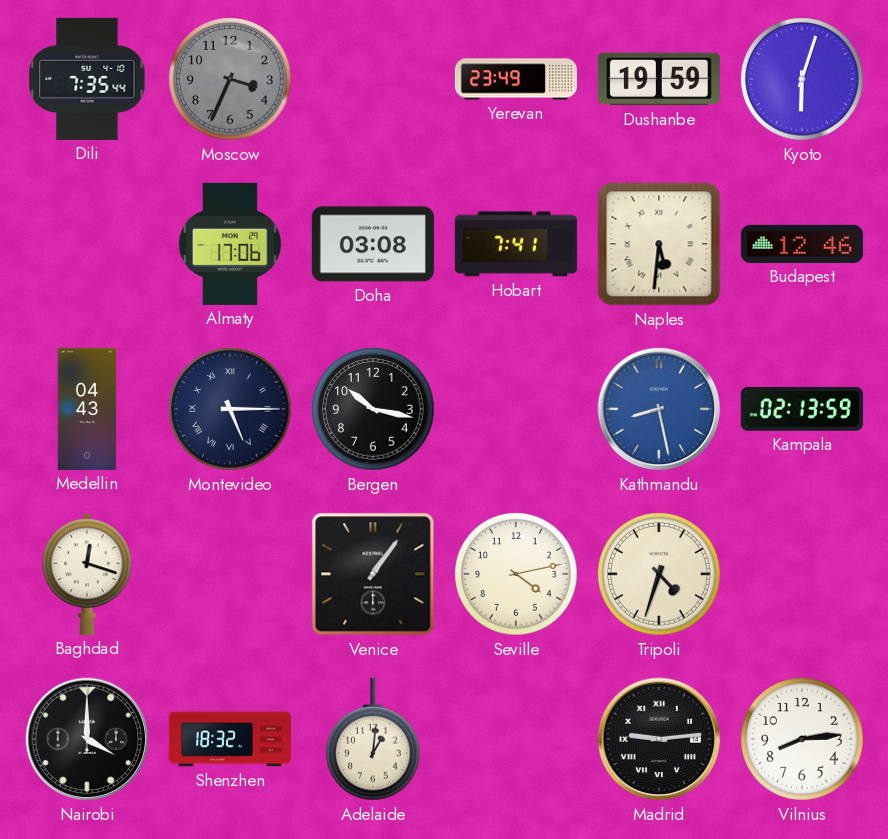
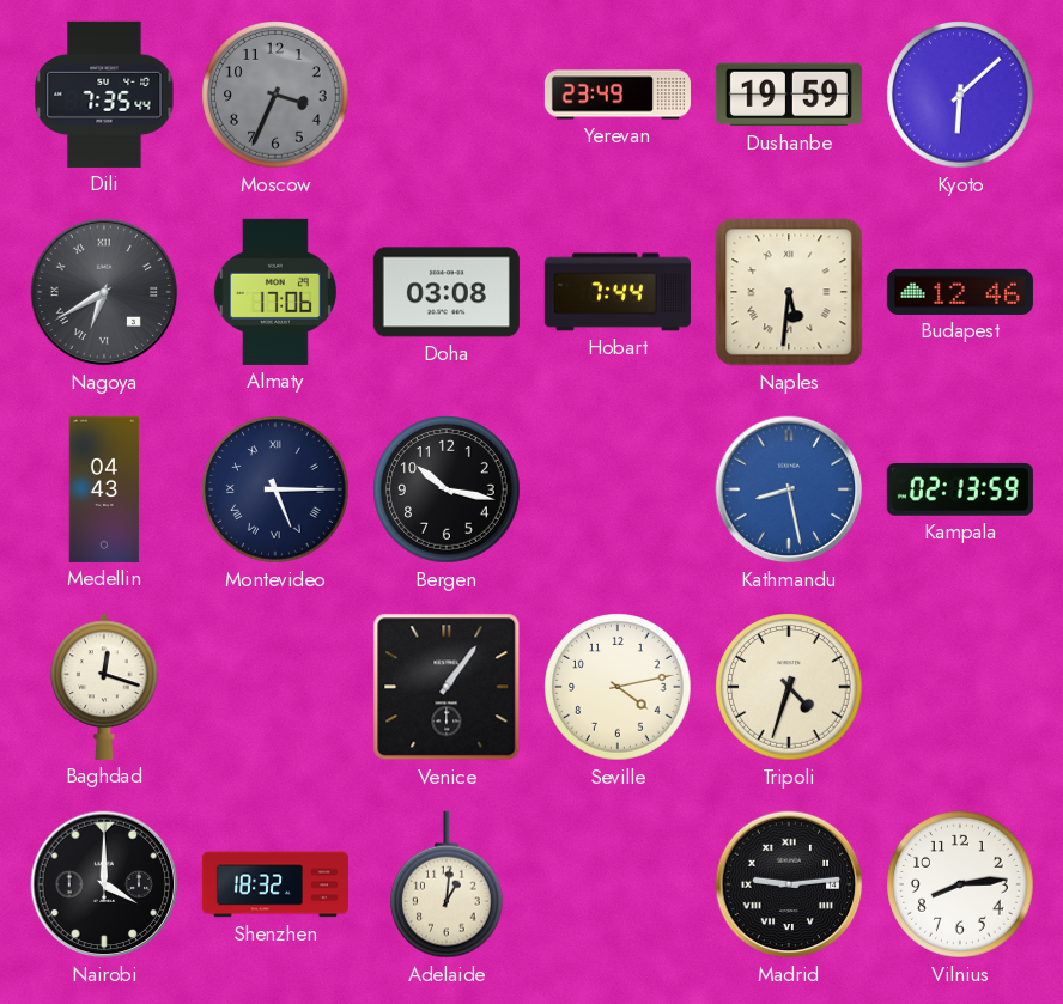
Kyoto: 6:03 -> 6:08
Nagoya: none -> 6:40
Hobart: 7:41 -> 7:44
